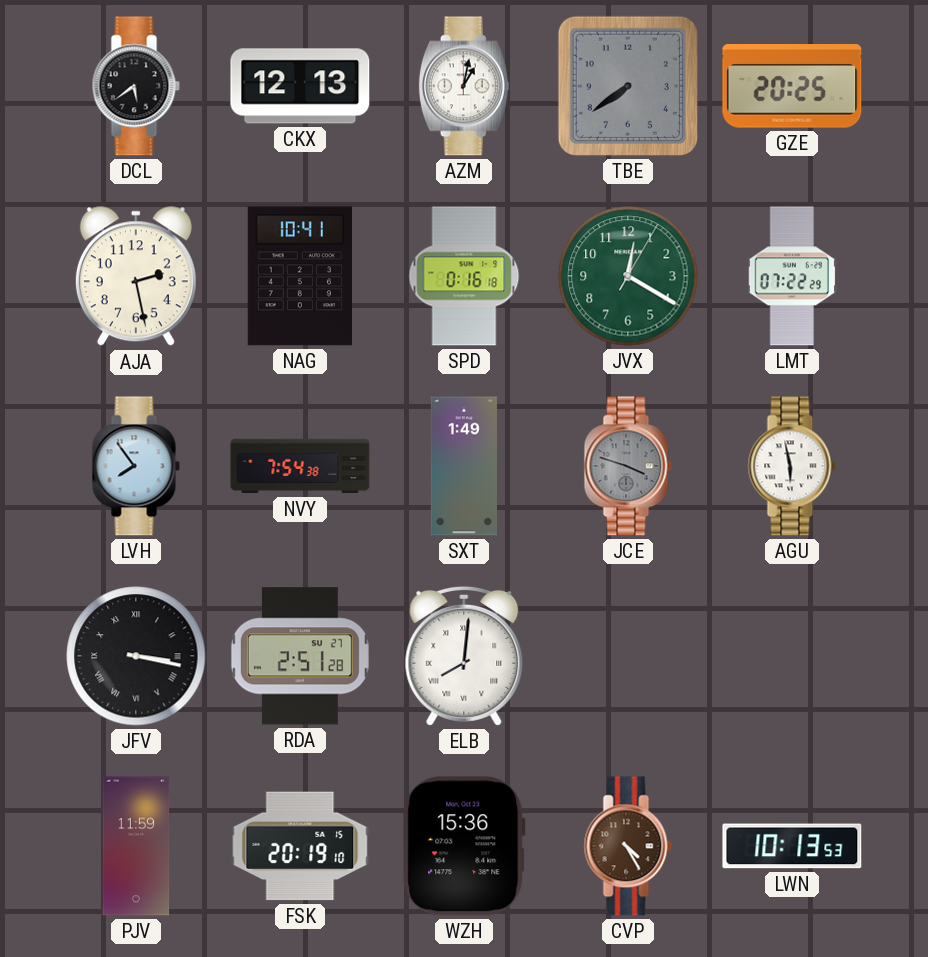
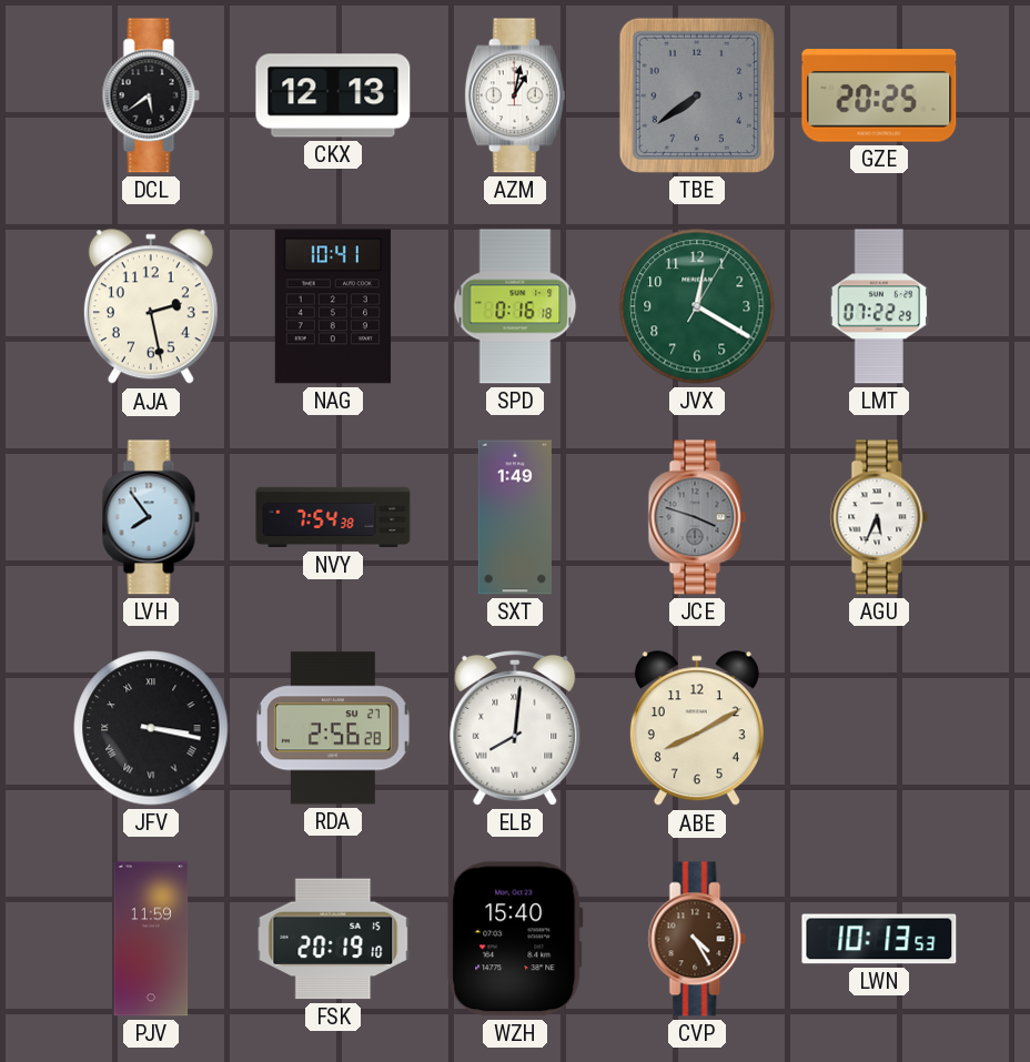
AGU: 5:58 -> 5:34
RDA: 2:51 -> 2:56
ABE: none -> 8:10
WZH: 15:36 -> 15:40
